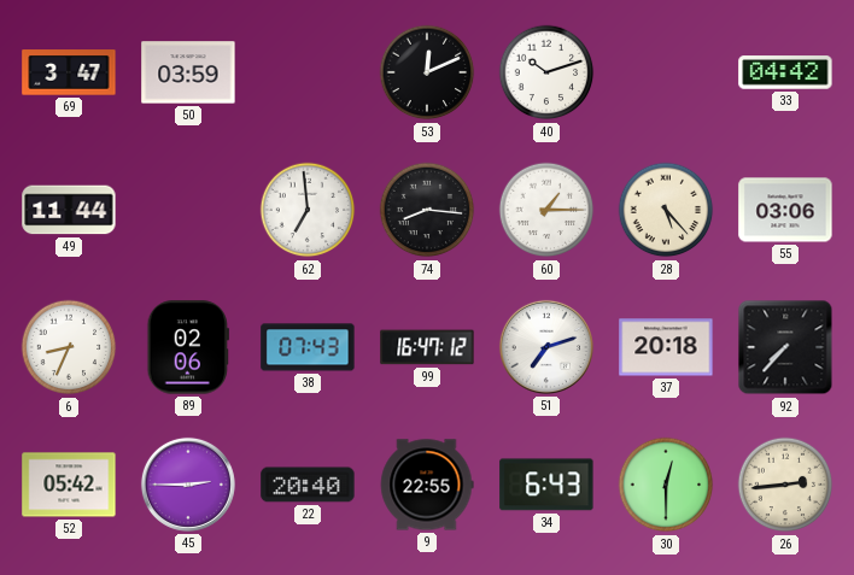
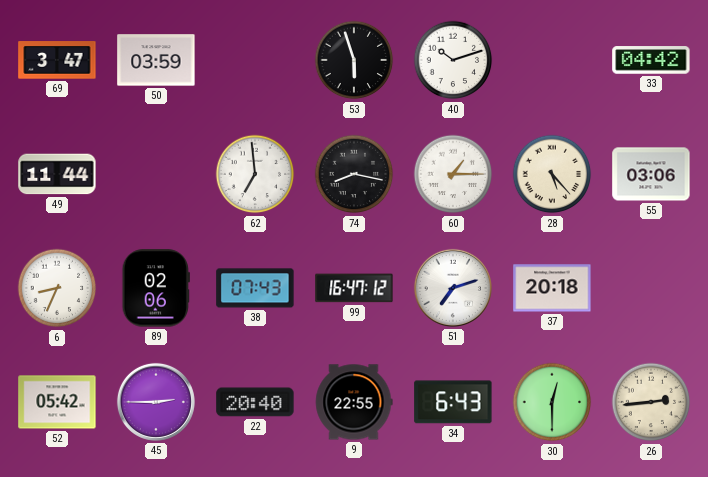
53: 12:11 -> 5:57
74: 8:16 -> 8:17
92: 7:37 -> none
